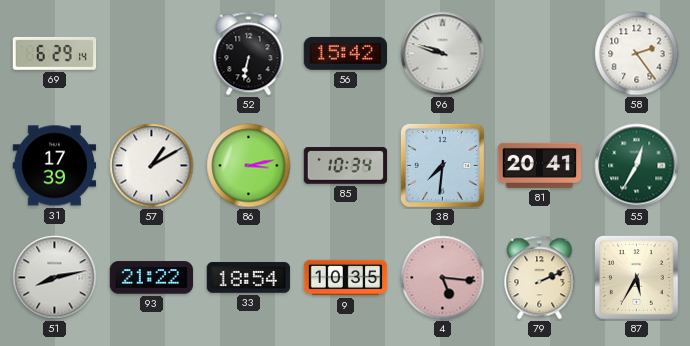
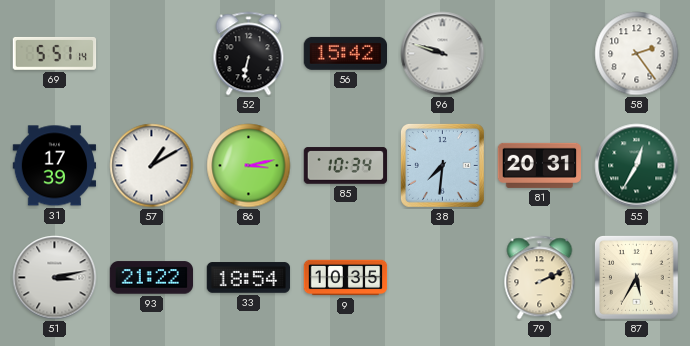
69: 6:29 -> 5:51
81: 20:41 -> 20:31
51: 8:13 -> 3:13
4: 5:16 -> none
